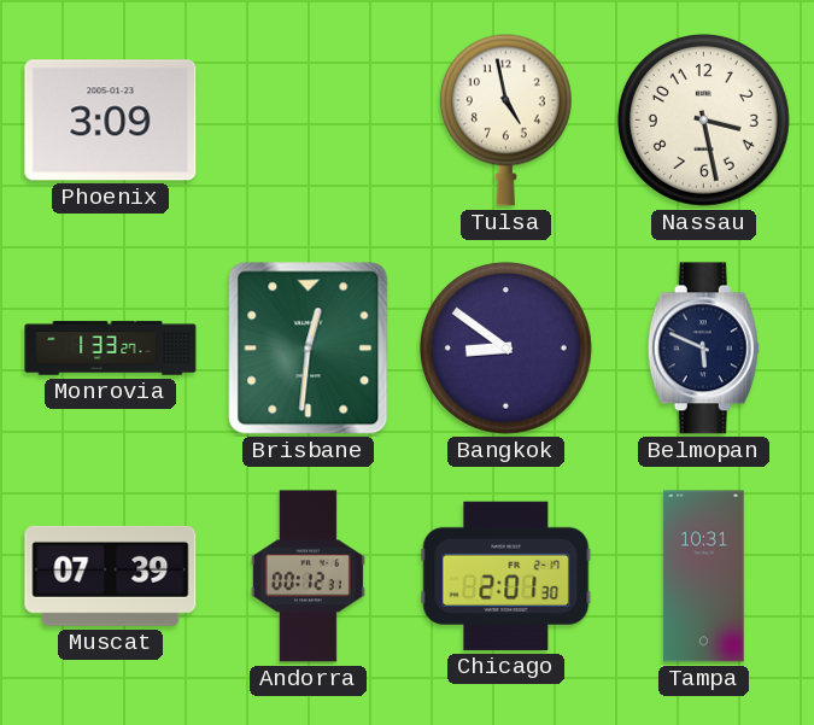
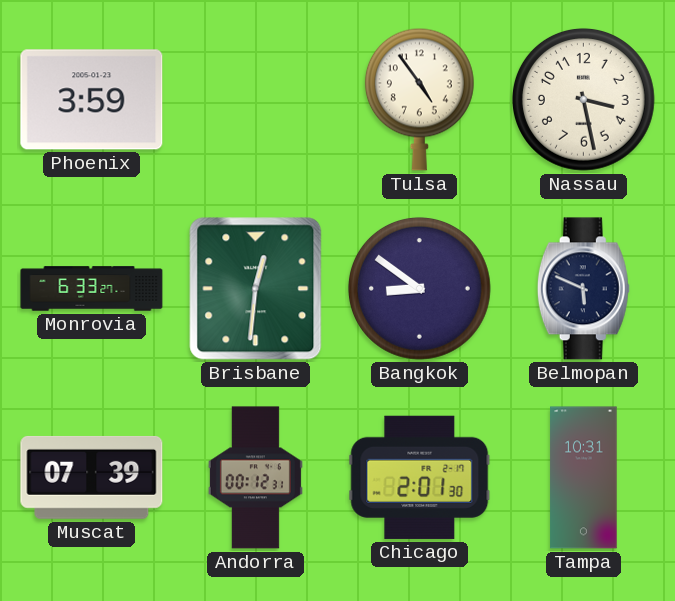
Phoenix: 3:09 -> 3:59
Tulsa: 4:58 -> 4:54
Monrovia: 1:33 -> 6:33
